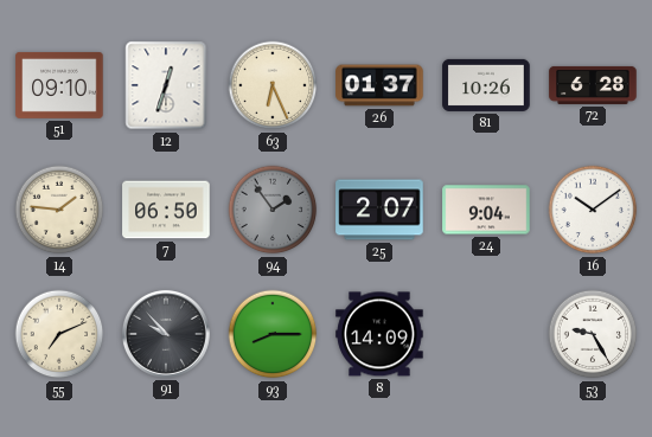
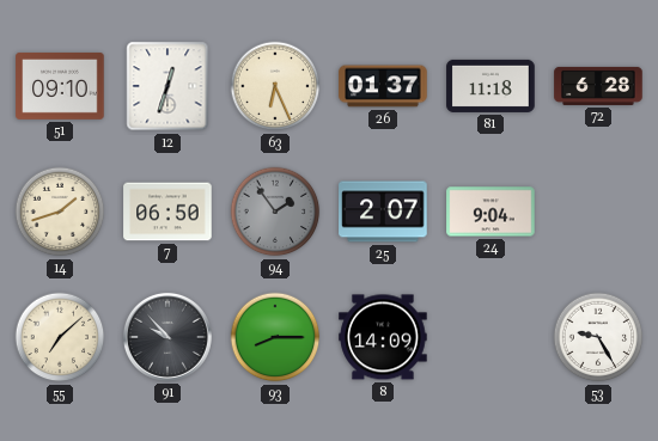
81: 10:26 -> 11:18
14: 1:46 -> 1:42
16: 10:09 -> none
55: 7:11 -> 7:08
